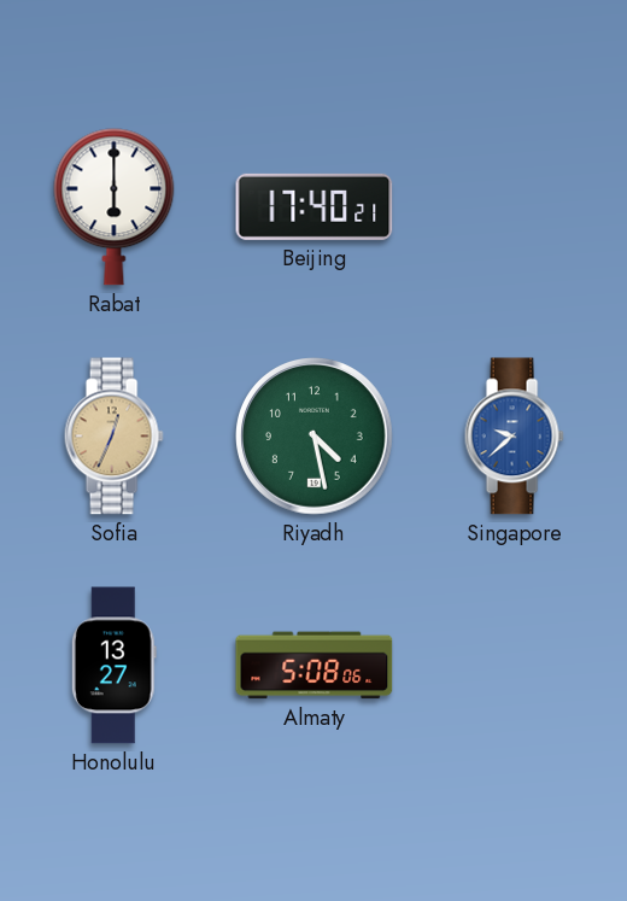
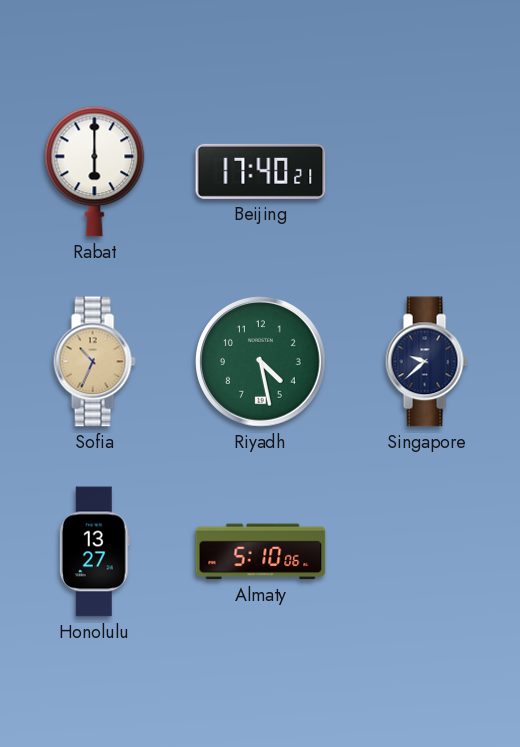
Sofia: 12:34 -> 10:34
Singapore dial: blue -> navy
Almaty: 5:08 -> 5:10
